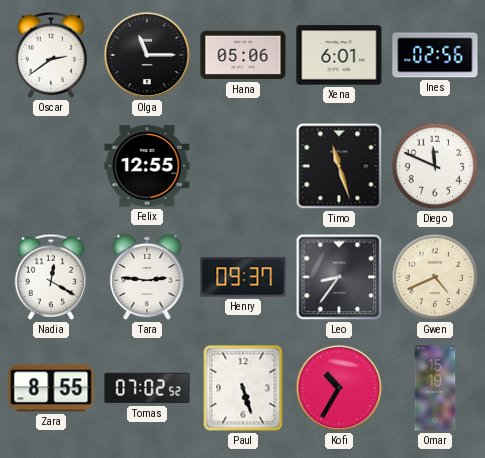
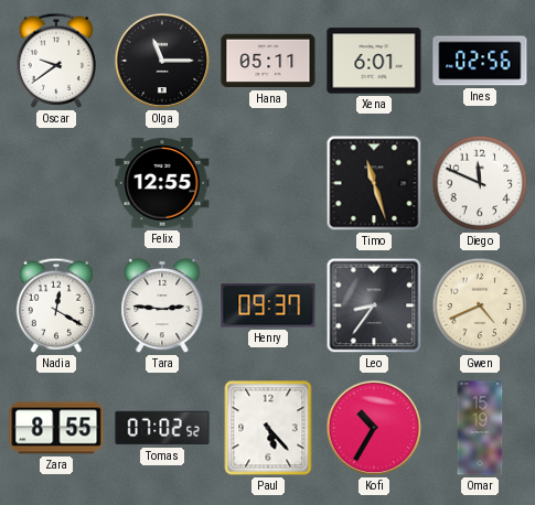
Oscar: 2:39 -> 9:39
Hana: 05:06 -> 05:11
Paul: 5:27 -> 5:23
